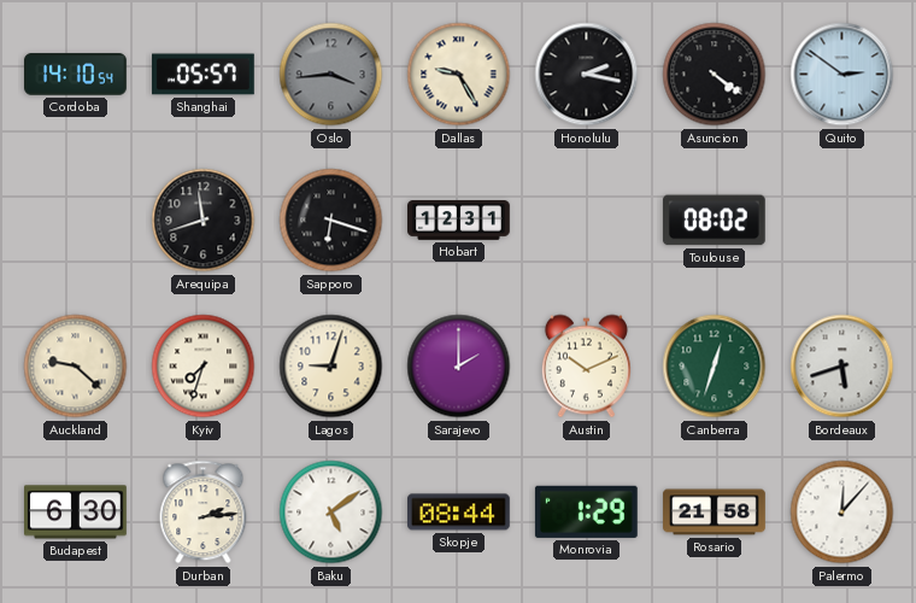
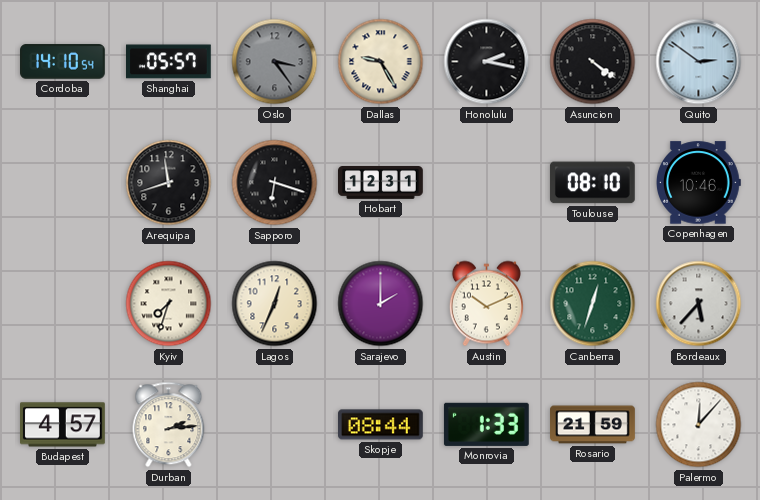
Oslo: 3:44 -> 3:24
Toulouse: 08:02 -> 08:10
Copenhagen: none -> 10:46
Auckland: 9:22 -> none
Lagos: 9:03 -> 12:34
Bordeaux: 5:42 -> 5:37
Budapest: 6:30 -> 4:57
Baku: 5:09 -> none
Monrovia: 1:29 -> 1:33
Rosario: 21:58 -> 21:59
